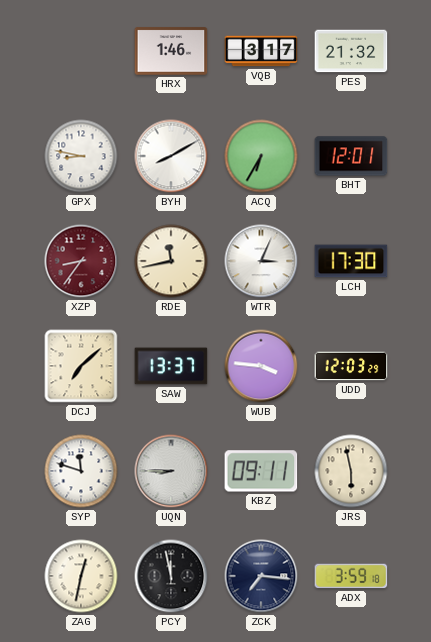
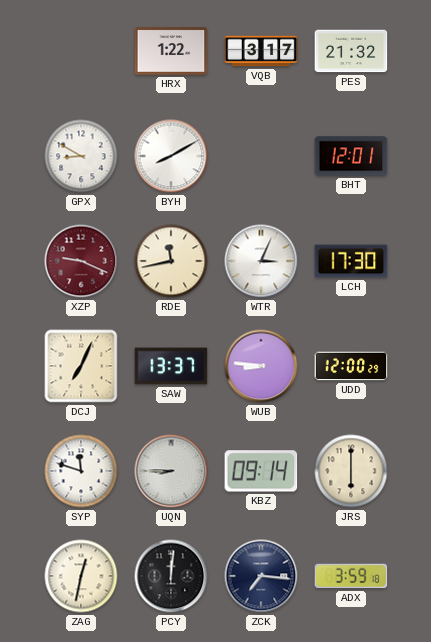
HRX: 1:46 -> 1:22
GPX: 8:47 -> 8:50
ACQ: 6:35 -> none
XZP: 8:36 -> 9:19
DCJ: 7:08 -> 7:04
WUB: 3:46 -> 8:46
UDD: 12:03 -> 12:00
KBZ: 09:11 -> 09:14
JRS: 5:58 -> 6:00
PCY: 11:58 -> 12:01
